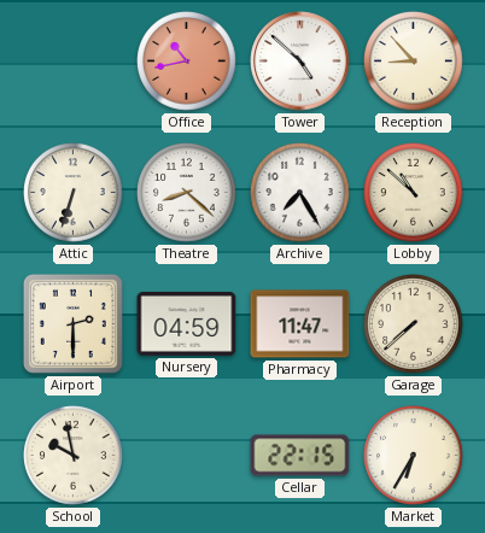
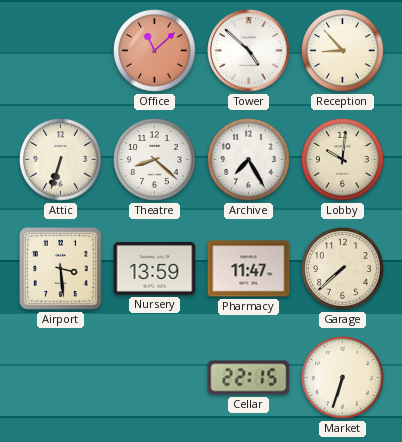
Office: 10:43 -> 11:08
Lobby: 10:52 -> 10:01
Airport: 2:30 -> 3:29
Nursery: 04:59 -> 13:59
School: 9:58 -> none
Market: 6:35 -> 6:33
